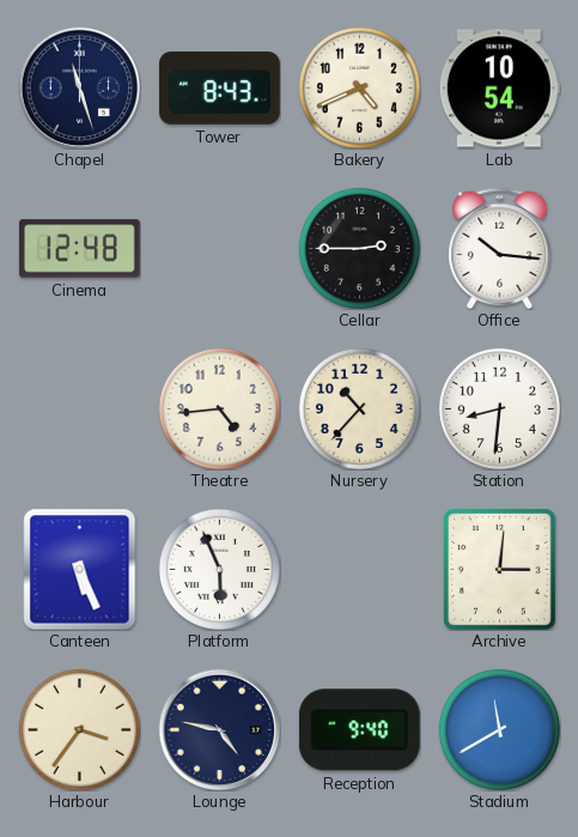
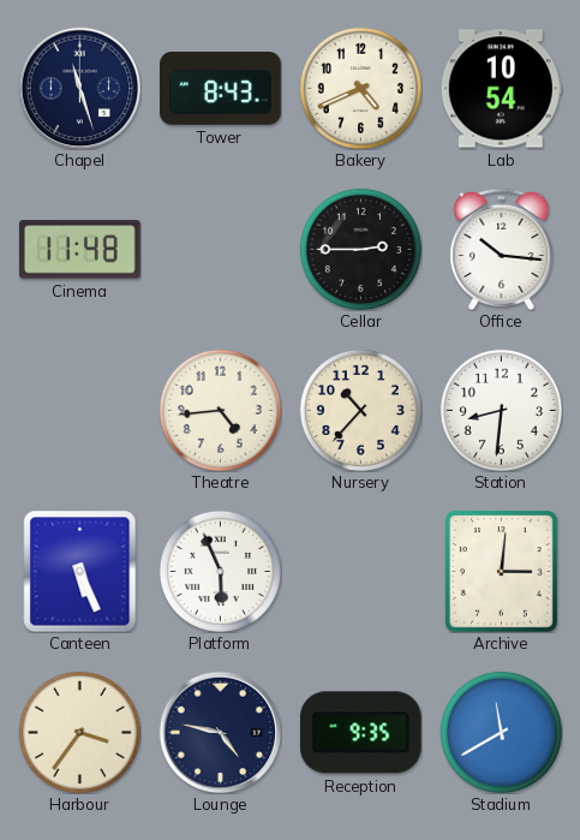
Cinema: 12:48 -> 11:48
Reception: 9:40 -> 9:35
